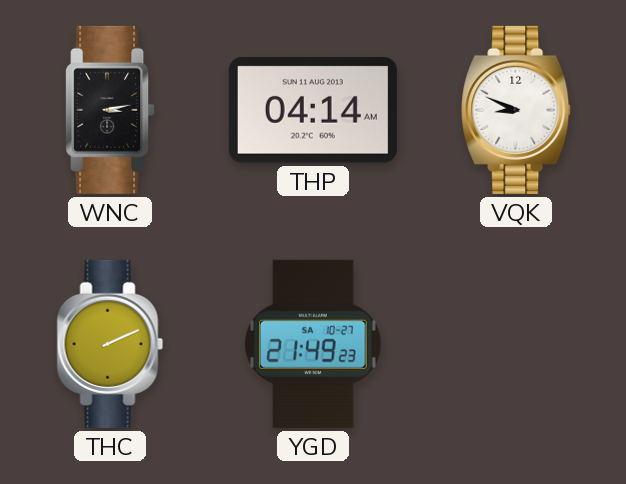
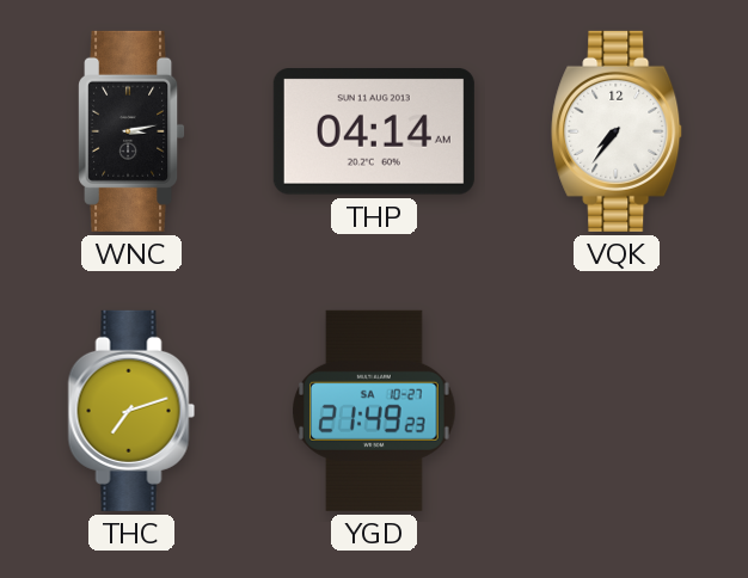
VQK: 8:49 -> 7:36
THC: 2:11 -> 7:12
